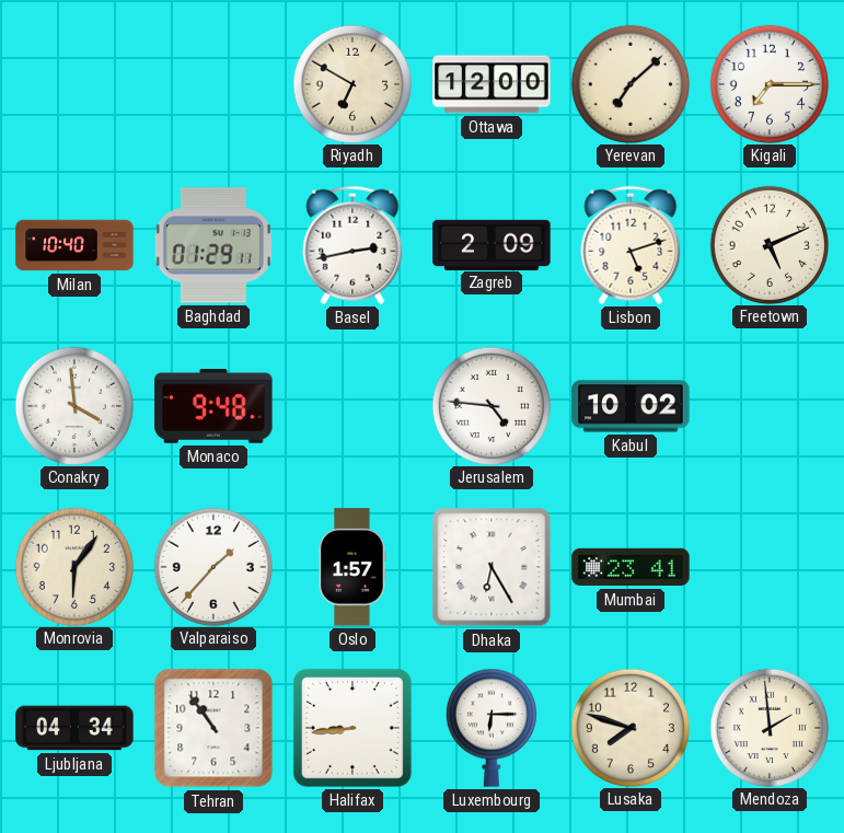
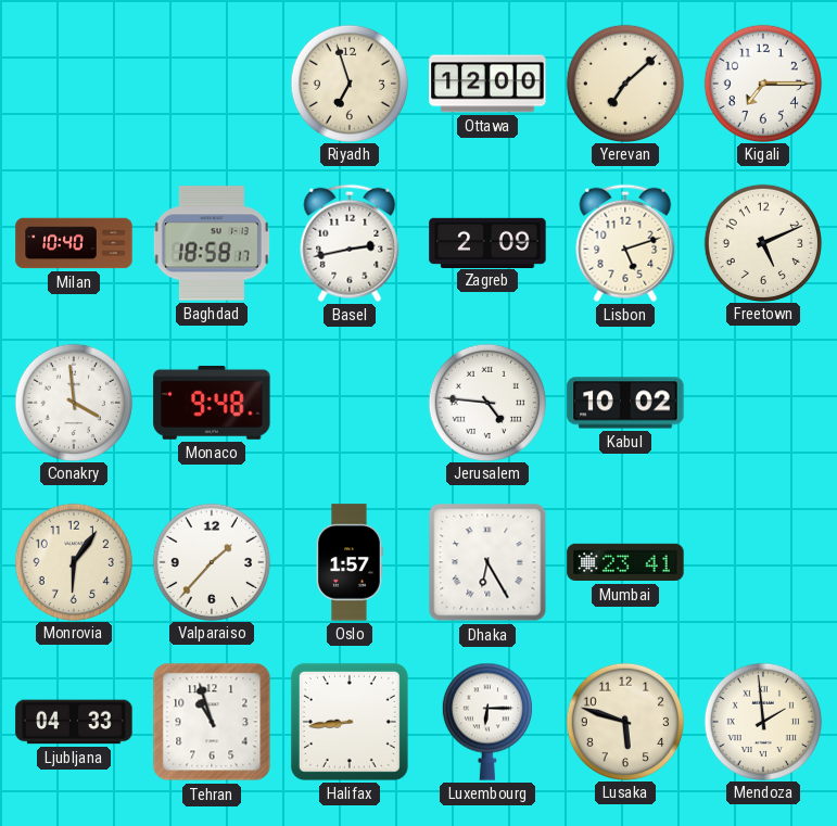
Riyadh: 6:50 -> 6:57
Baghdad: 01:29 -> 18:58
Ljubljana: 04:34 -> 04:33
Tehran: 10:54 -> 10:57
Lusaka: 7:48 -> 5:48
